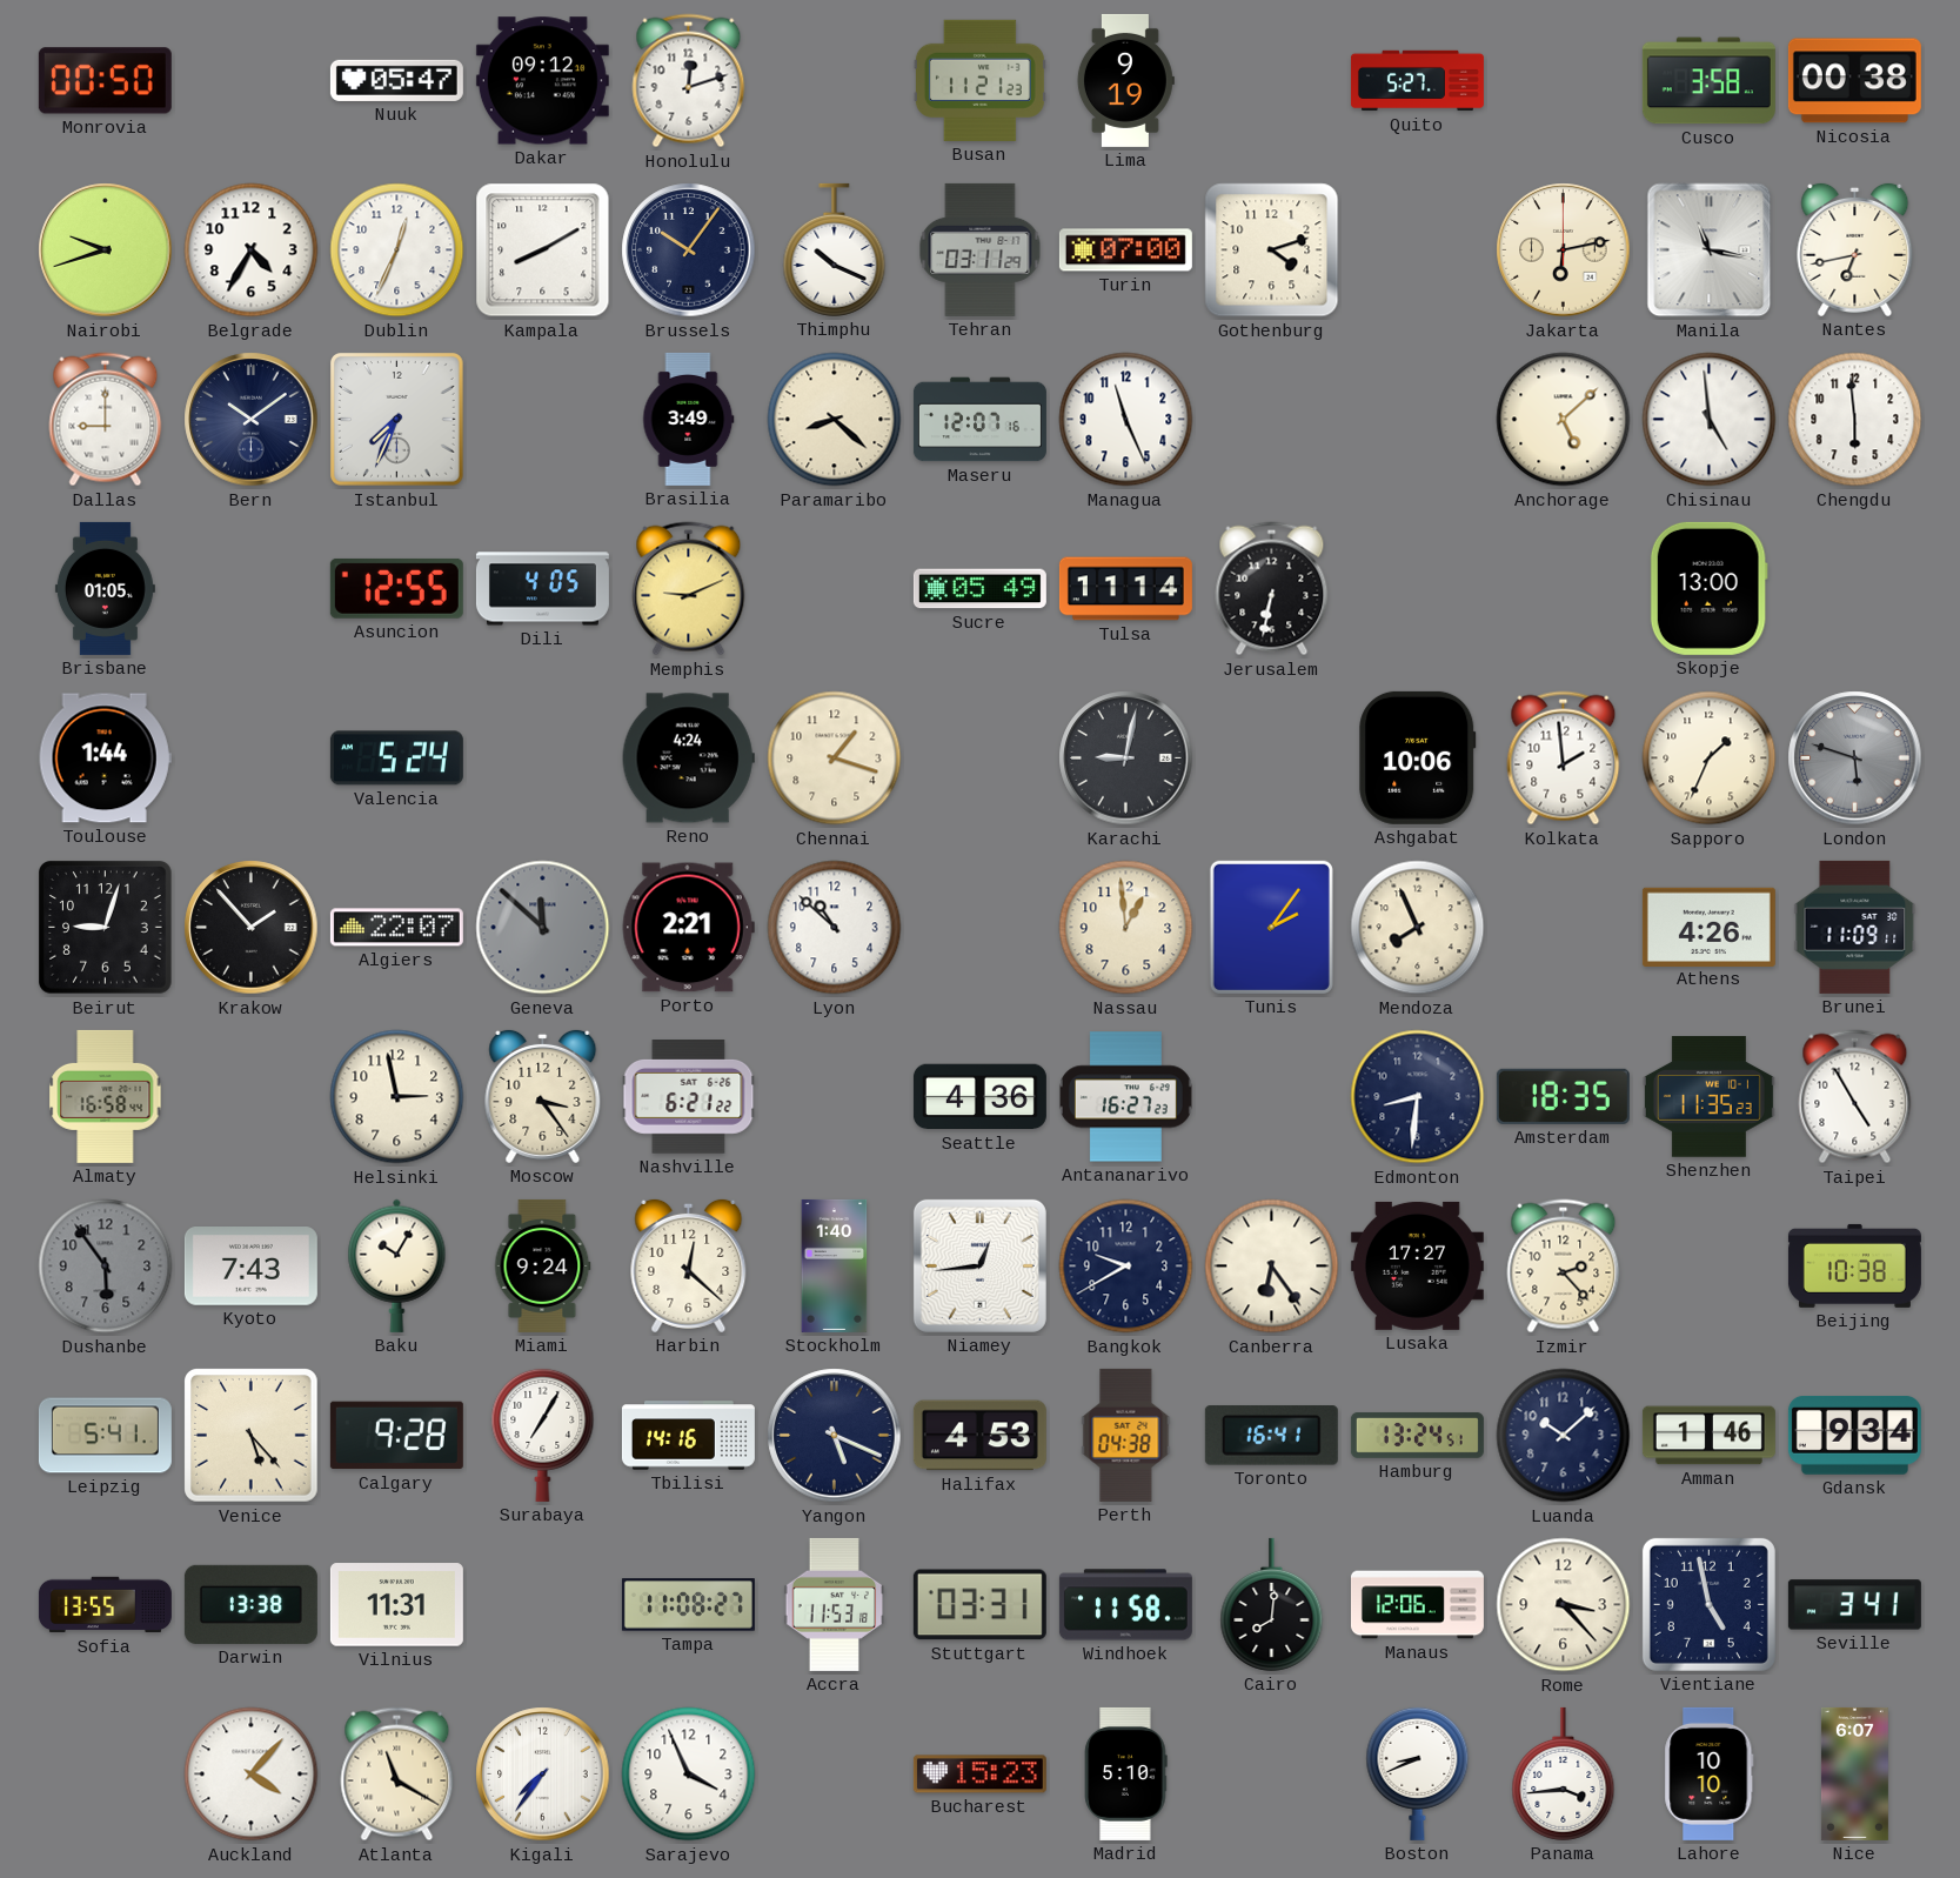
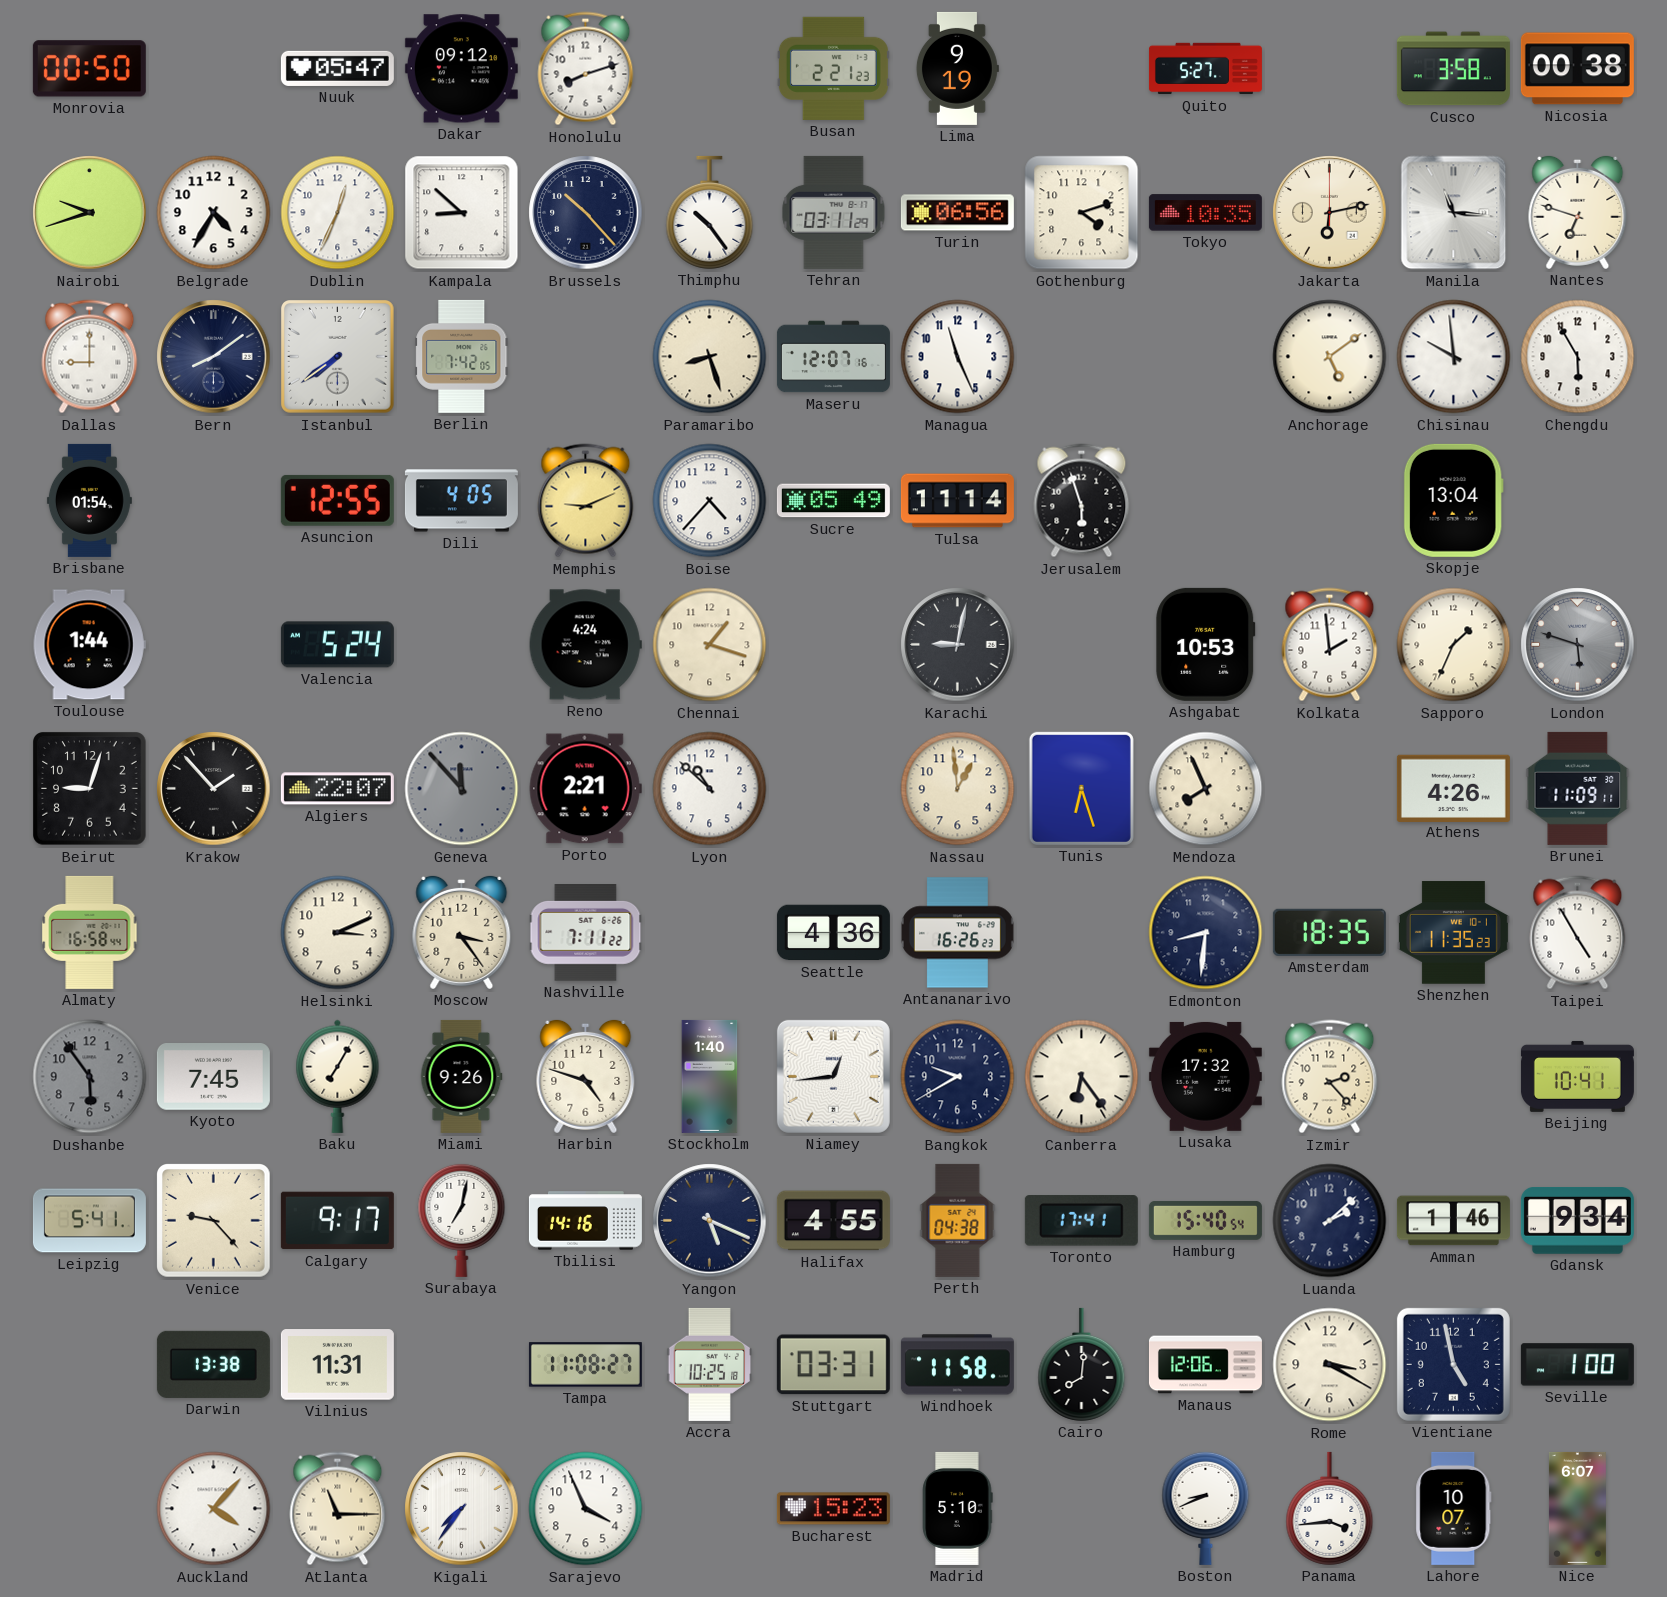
Honolulu: 12:12 -> 8:12
Busan: 11:21 -> 2:21
Kampala: 8:10 -> 8:52
Brussels: 10:06 -> 10:23
Thimphu: 10:19 -> 10:24
Turin: 07:00 -> 06:56
Tokyo: none -> 10:35
Manila: 11:17 -> 11:16
Nantes: 6:43 -> 6:48
Bern: 10:09 -> 8:09
Istanbul: 7:34 -> 7:39
Berlin: none -> 7:42
Brasilia: 3:49 -> none
Paramaribo: 8:22 -> 8:27
Anchorage: 5:08 -> 5:09
Chisinau: 4:59 -> 9:59
Chengdu: 5:59 -> 5:55
Brisbane: 01:05 -> 01:54
Boise: none -> 4:37
Jerusalem: 6:32 -> 5:57
Skopje: 13:00 -> 13:04
Ashgabat: 10:06 -> 10:53
Geneva: 11:52 -> 11:53
Tunis: 2:06 -> 6:27
Helsinki: 2:58 -> 3:11
Nashville: 6:21 -> 7:11
Antananarivo: 16:27 -> 16:26
Kyoto: 7:43 -> 7:45
Baku: 10:05 -> 7:05
Miami: 9:24 -> 9:26
Harbin: 12:22 -> 4:48
Lusaka: 17:27 -> 17:32
Beijing: 10:38 -> 10:41
Venice: 5:23 -> 9:23
Calgary: 9:28 -> 9:17
Surabaya: 7:05 -> 7:02
Halifax: 4:53 -> 4:55
Toronto: 16:41 -> 17:41
Hamburg: 13:24 -> 15:40
Luanda: 10:08 -> 2:08
Sofia: 13:55 -> none
Accra: 11:53 -> 10:25
Rome: 3:23 -> 3:20
Seville: 3:41 -> 1:00
Atlanta: 11:20 -> 11:15
Lahore: 10:10 -> 10:07
